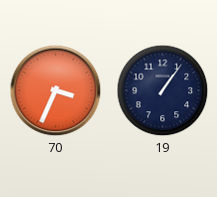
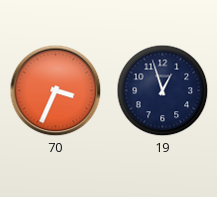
19: 1:06 -> 12:57
